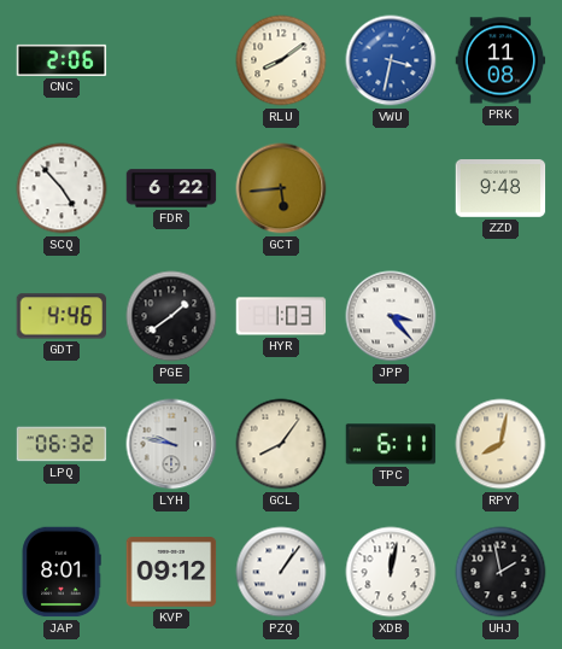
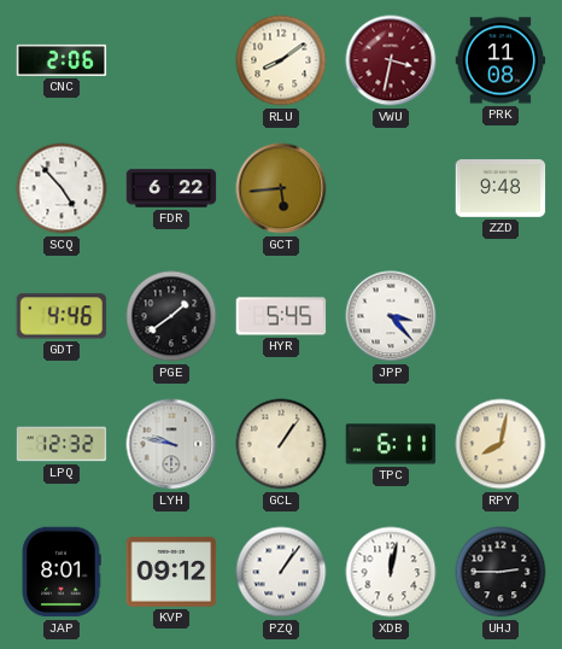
VWU dial: blue -> burgundy
HYR: 1:03 -> 5:45
LPQ: 06:32 -> 12:32
GCL: 8:06 -> 1:06
UHJ: 1:58 -> 2:45
